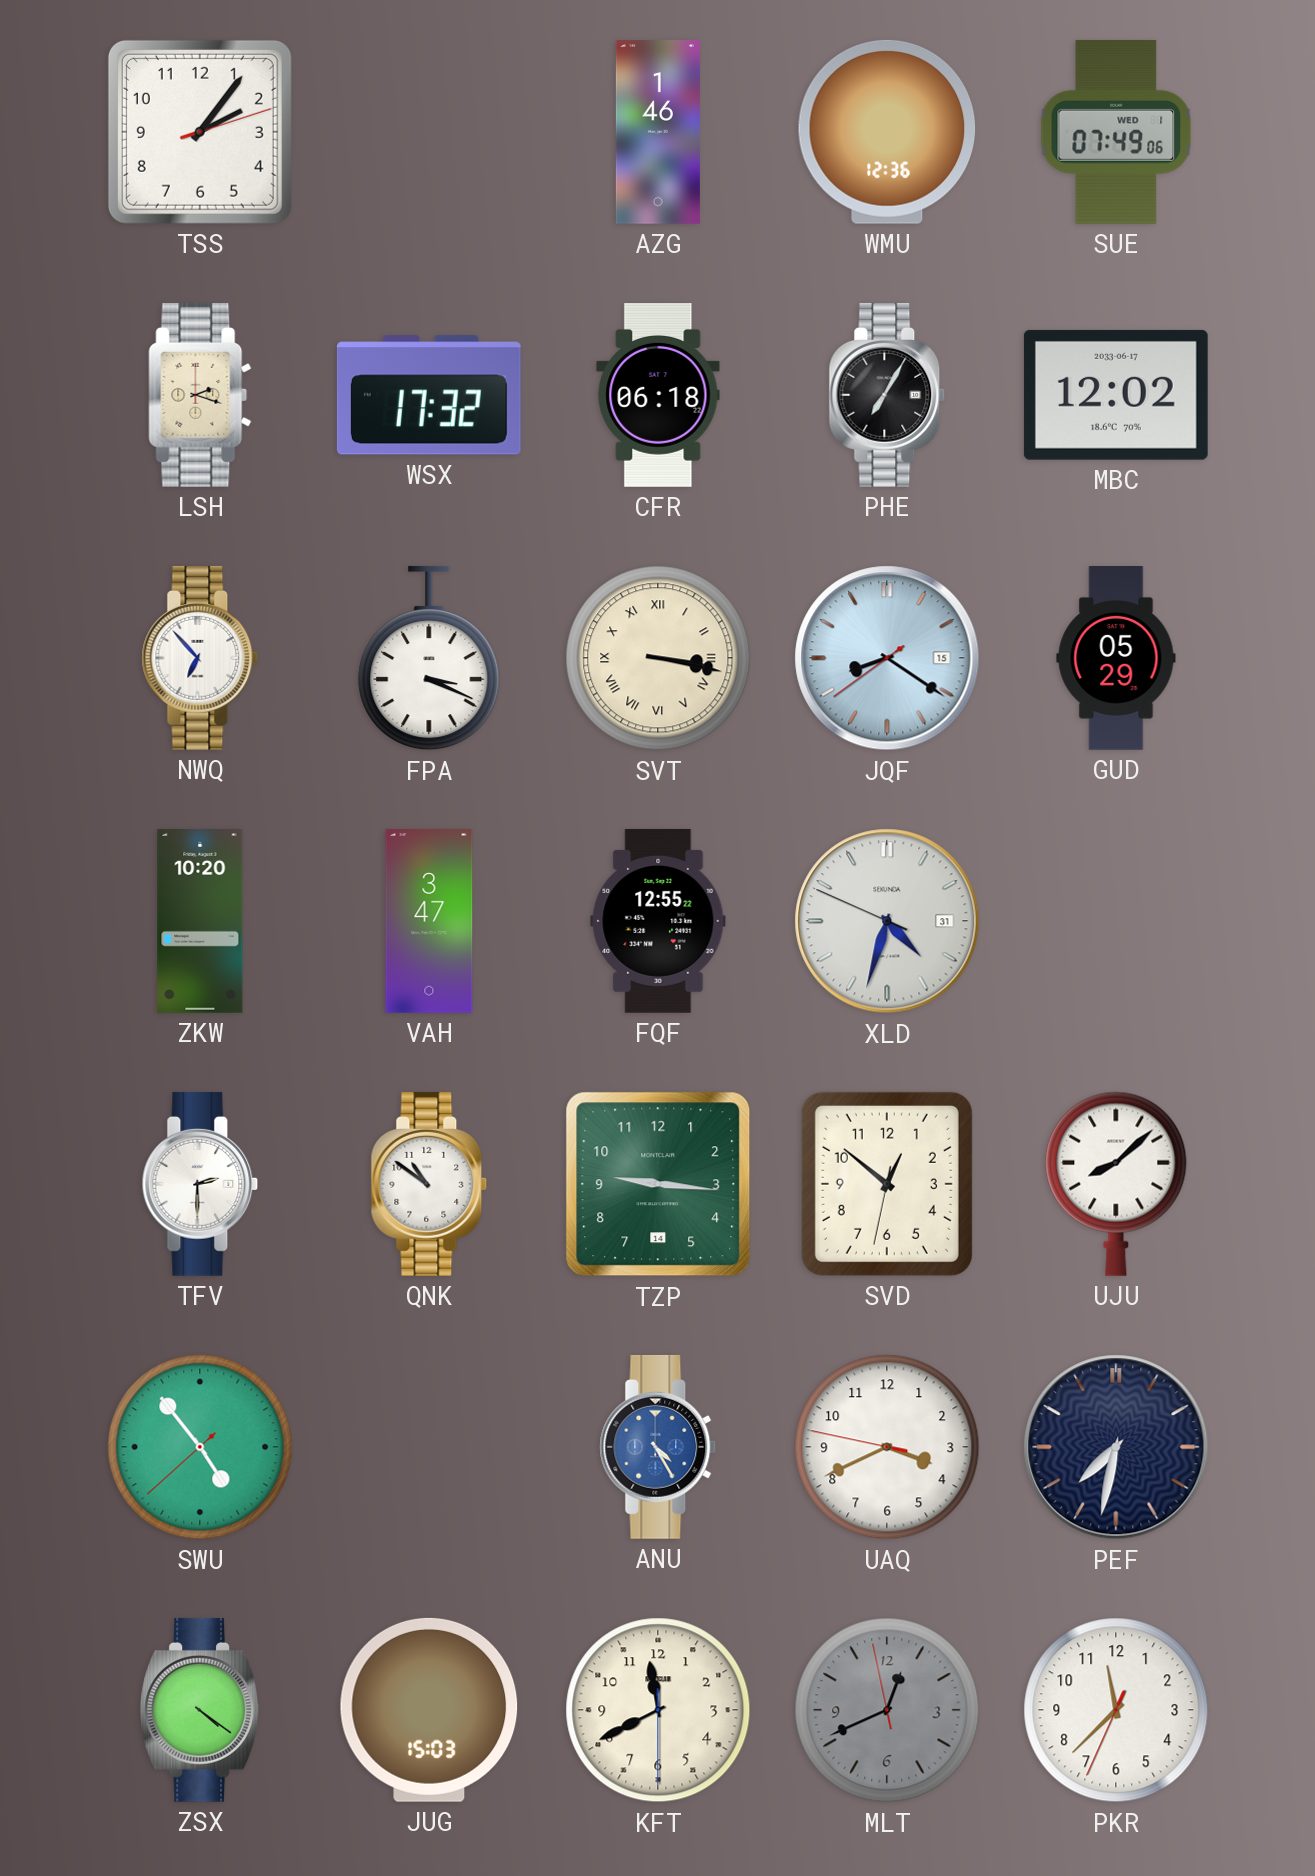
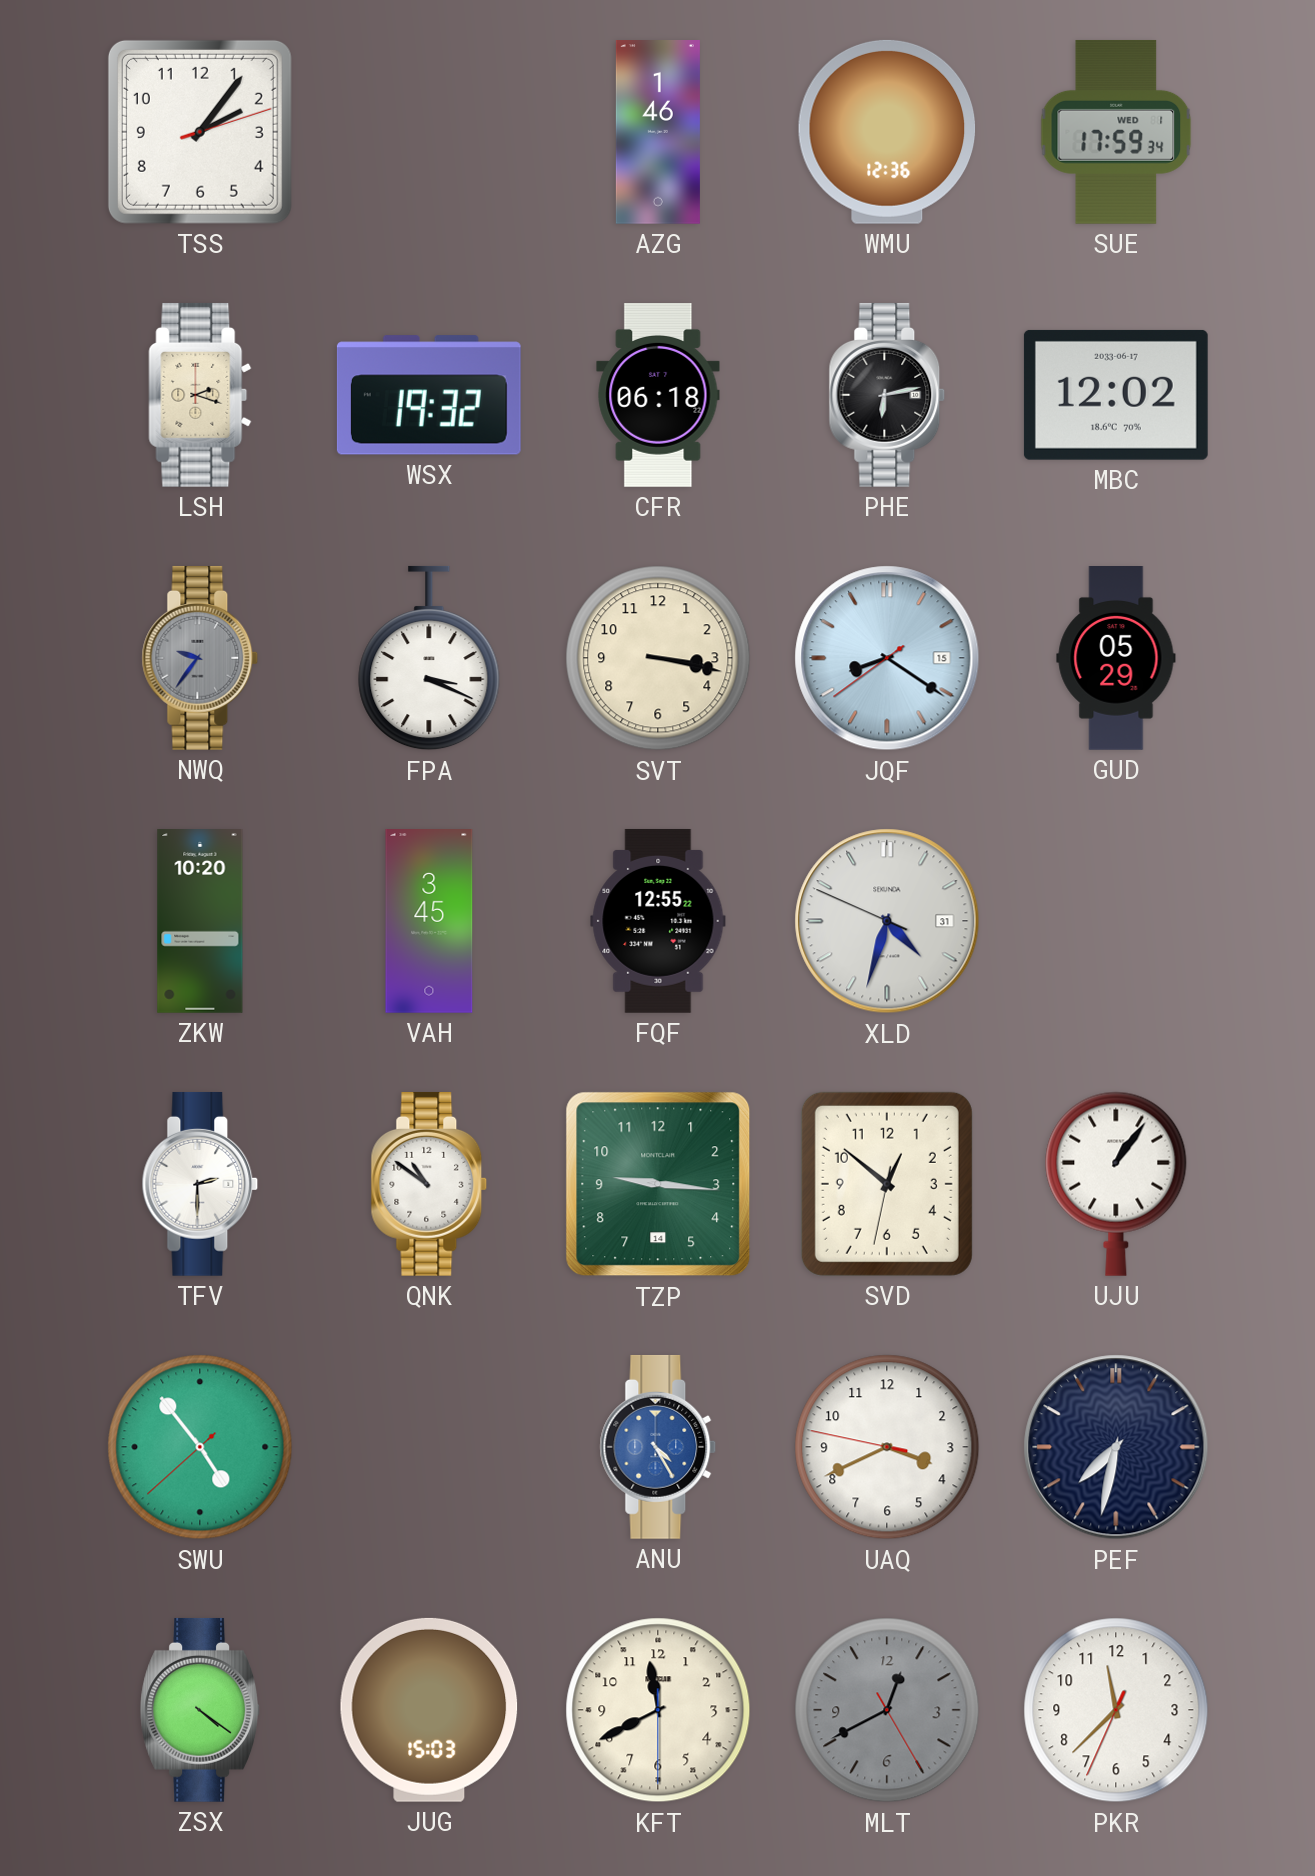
SUE: 07:49 -> 17:59
WSX: 17:32 -> 19:32
PHE: 7:05 -> 6:13
NWQ: 6:53 -> 9:36
NWQ dial: white -> grey
SVT numerals: Roman -> Arabic
VAH: 3:47 -> 3:45
UJU: 8:08 -> 1:06
MLT: 12:40:58 -> 12:40:25
